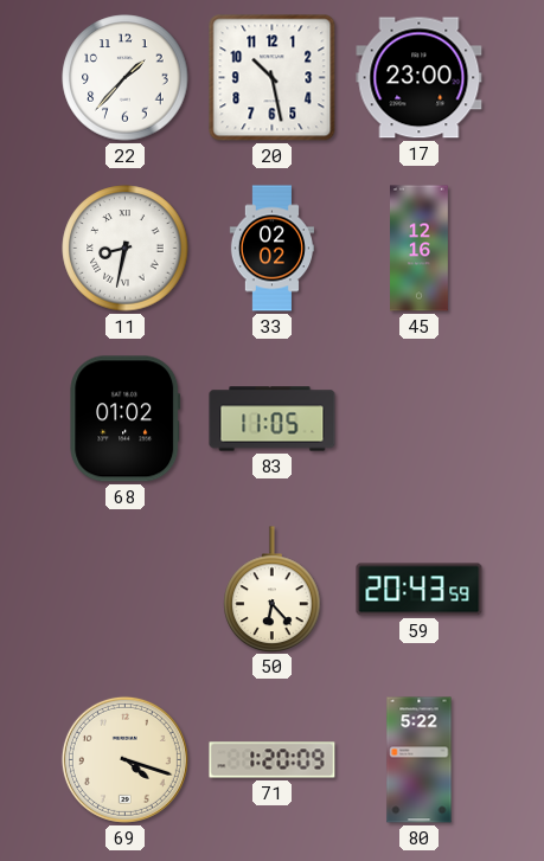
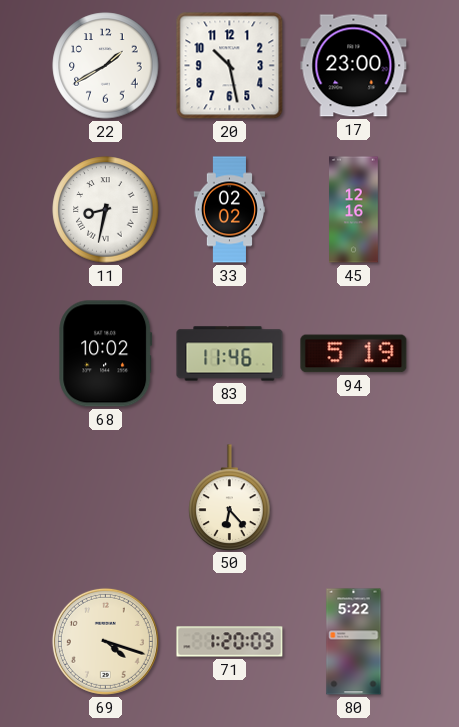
22: 1:37 -> 1:40
68: 01:02 -> 10:02
83: 11:05 -> 11:46
94: none -> 5:19
59: 20:43 -> none
